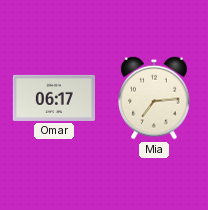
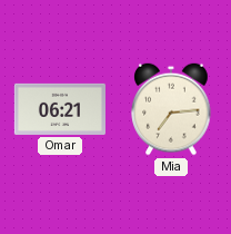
Omar: 06:17 -> 06:21
